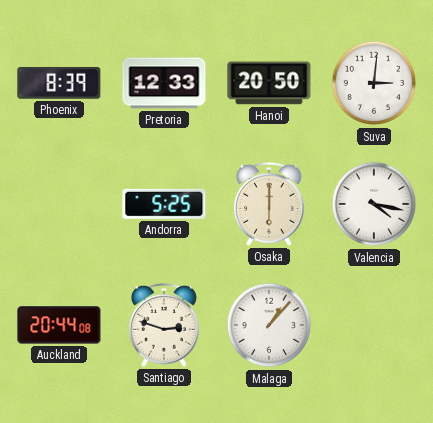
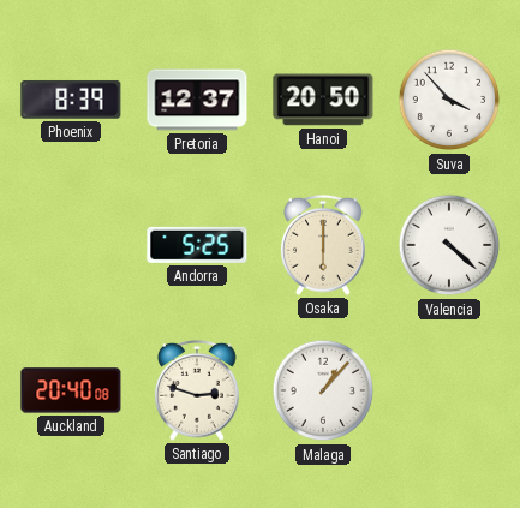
Pretoria: 12:33 -> 12:37
Suva: 3:01 -> 3:53
Valencia: 4:17 -> 4:22
Auckland: 20:44 -> 20:40
